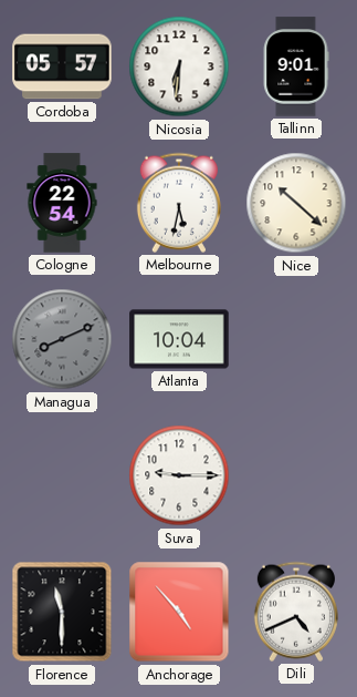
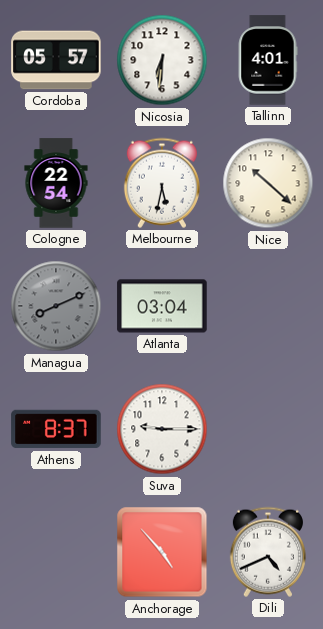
Tallinn: 9:01 -> 4:01
Atlanta: 10:04 -> 03:04
Athens: none -> 8:37
Florence: 11:30 -> none
